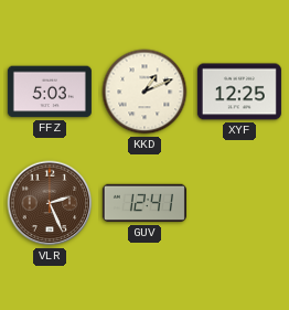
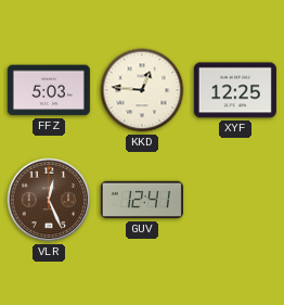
KKD: 1:11 -> 12:46
VLR: 2:26 -> 12:26
